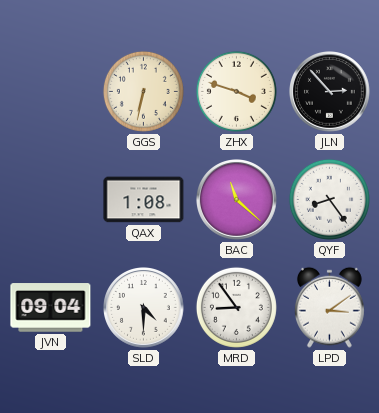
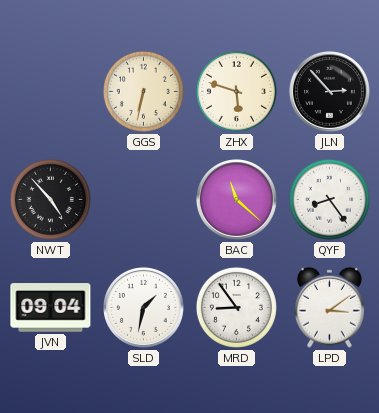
ZHX: 3:48 -> 5:48
NWT: none -> 4:53
QAX: 1:08 -> none
SLD: 4:30 -> 1:32
